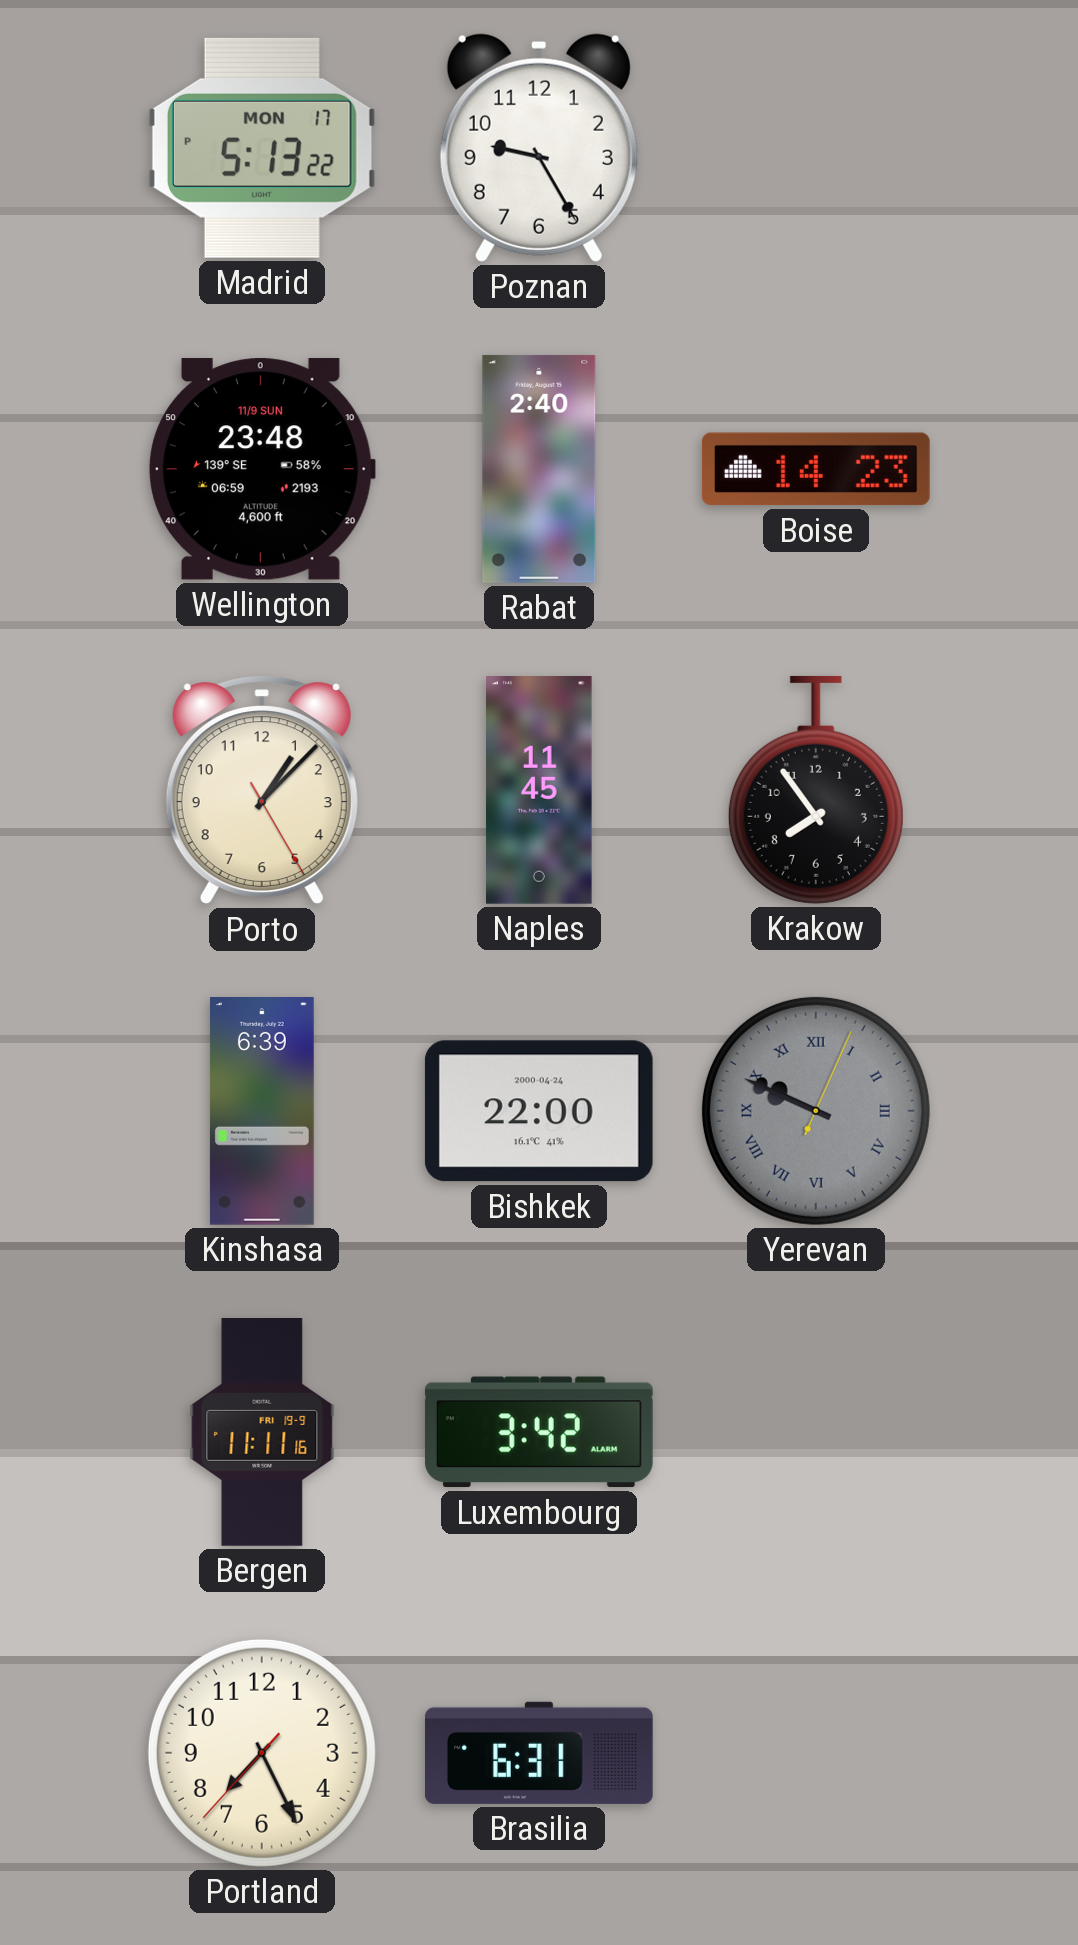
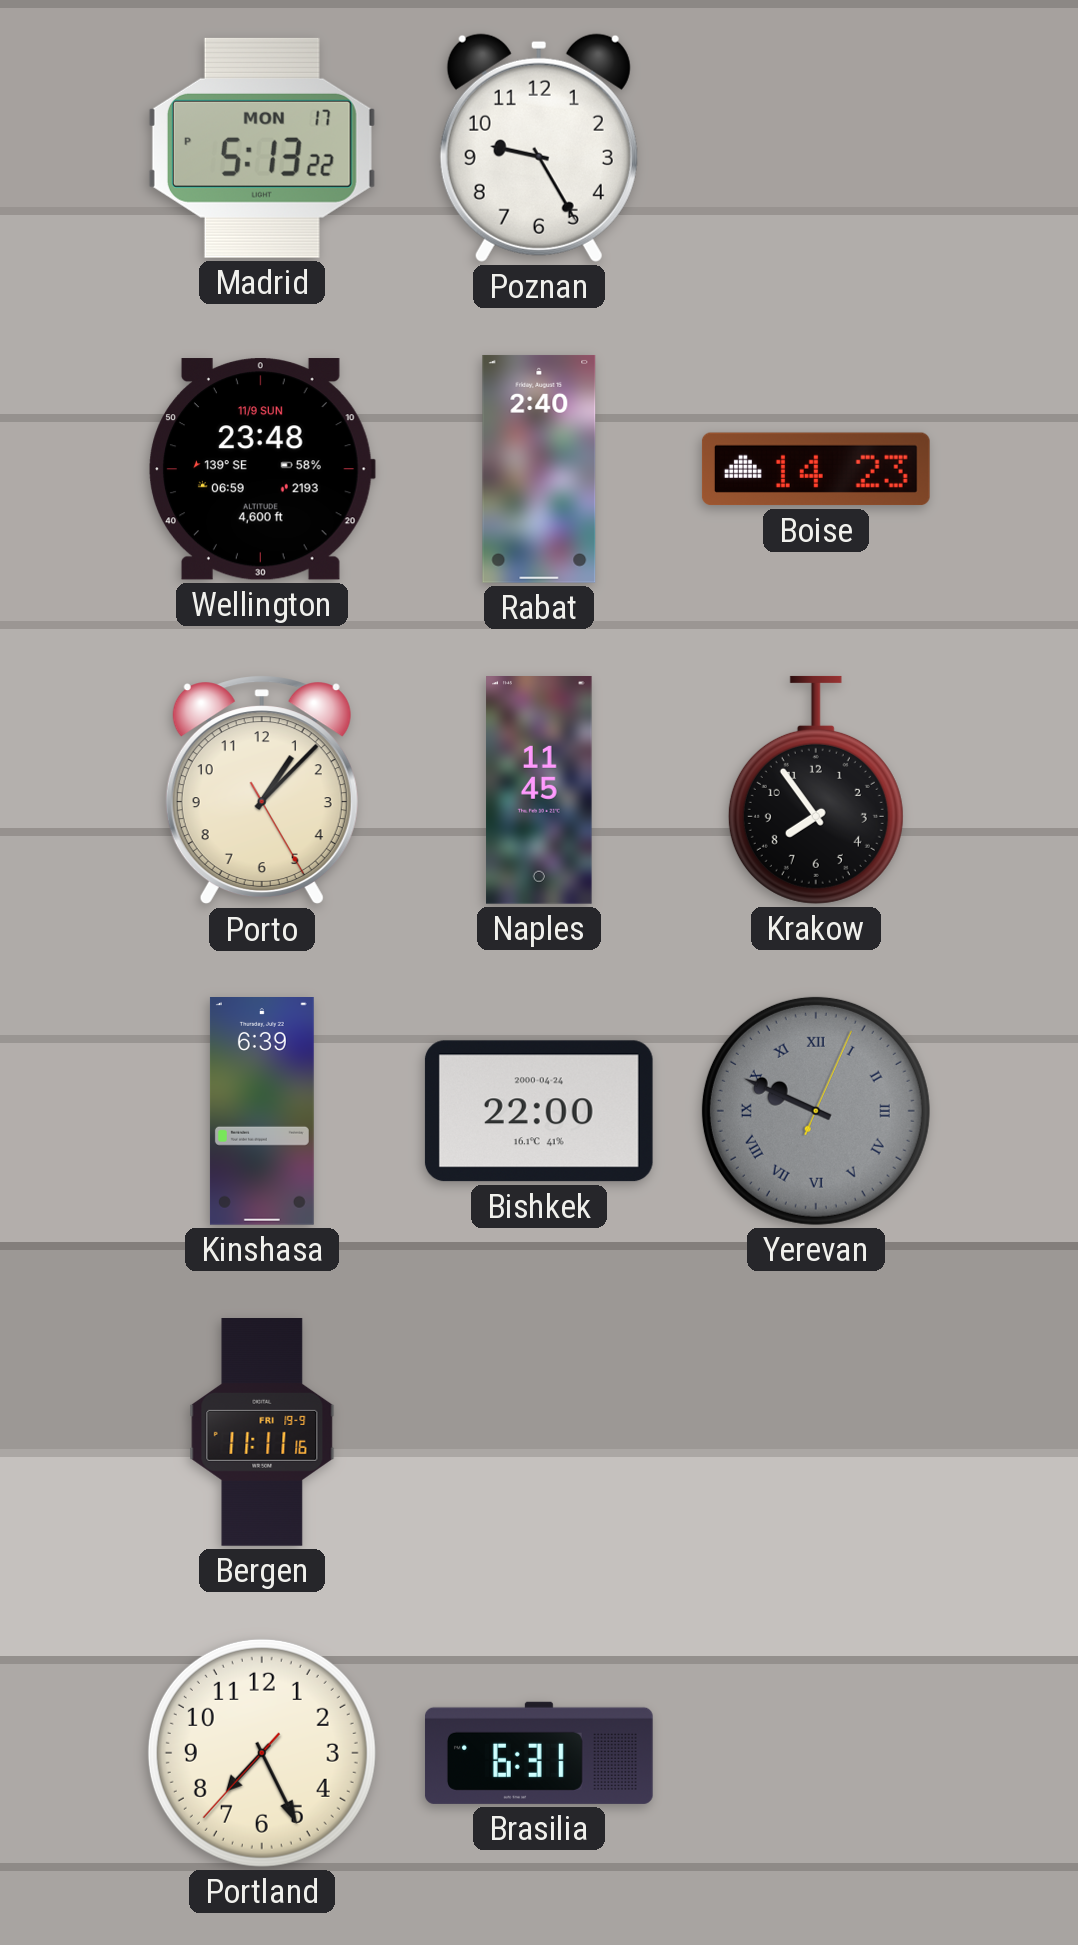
Luxembourg: 3:42 -> none
